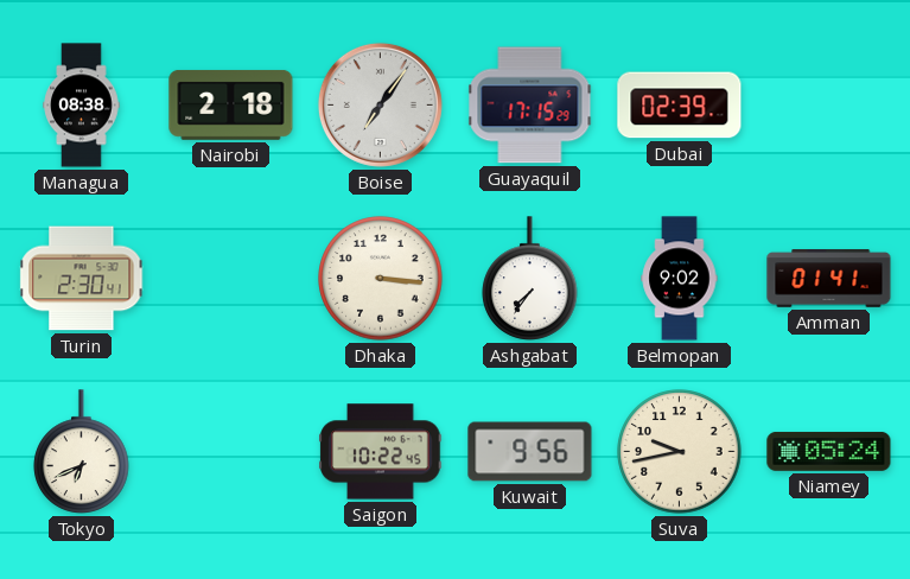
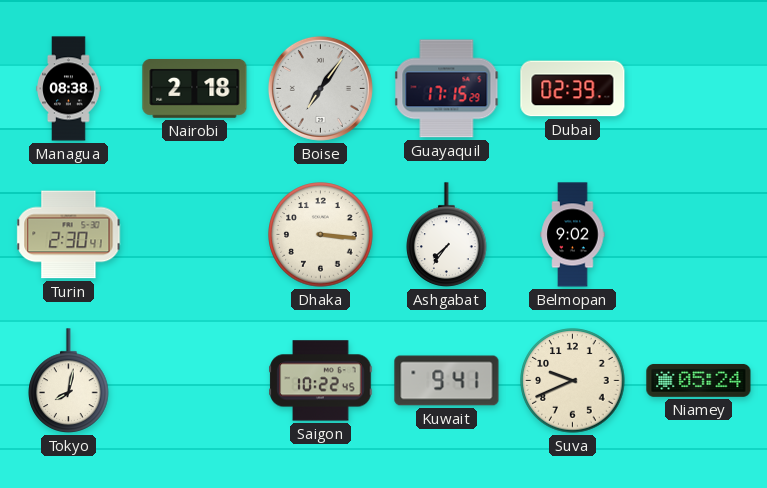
Amman: 01:41 -> none
Tokyo: 6:41 -> 8:02
Kuwait: 9:56 -> 9:41
Suva: 9:43 -> 9:41
